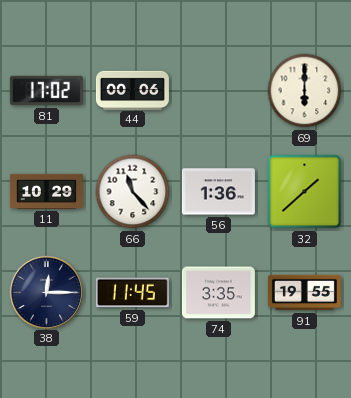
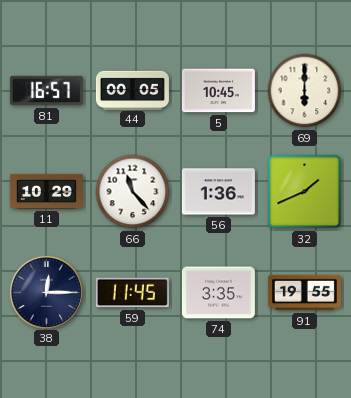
81: 17:02 -> 16:57
44: 00:06 -> 00:05
5: none -> 10:45
32: 1:38 -> 1:41
